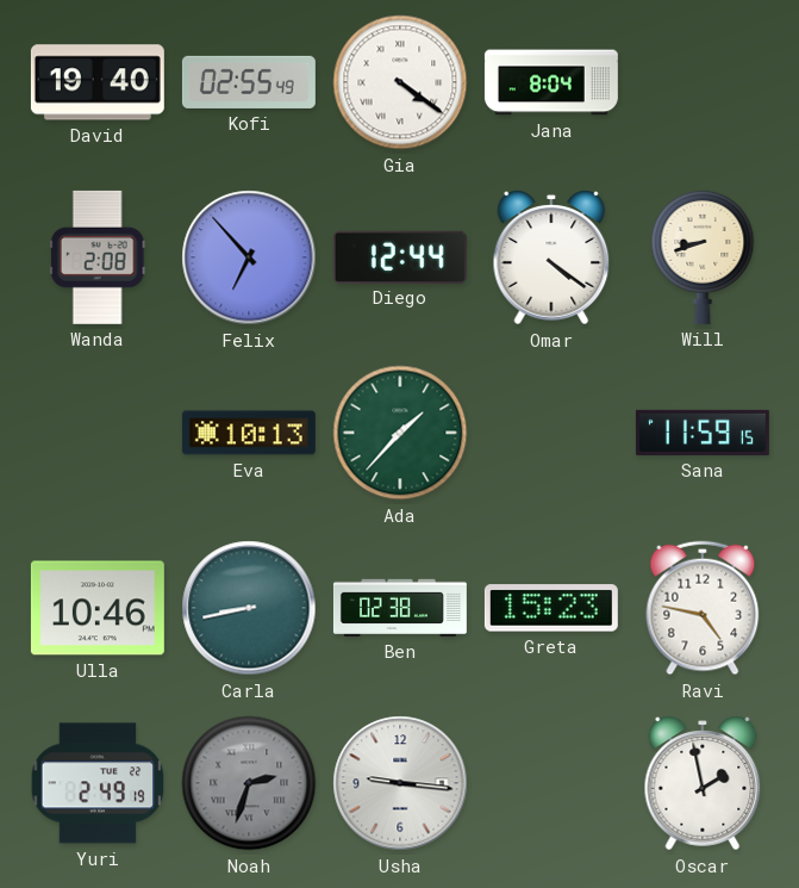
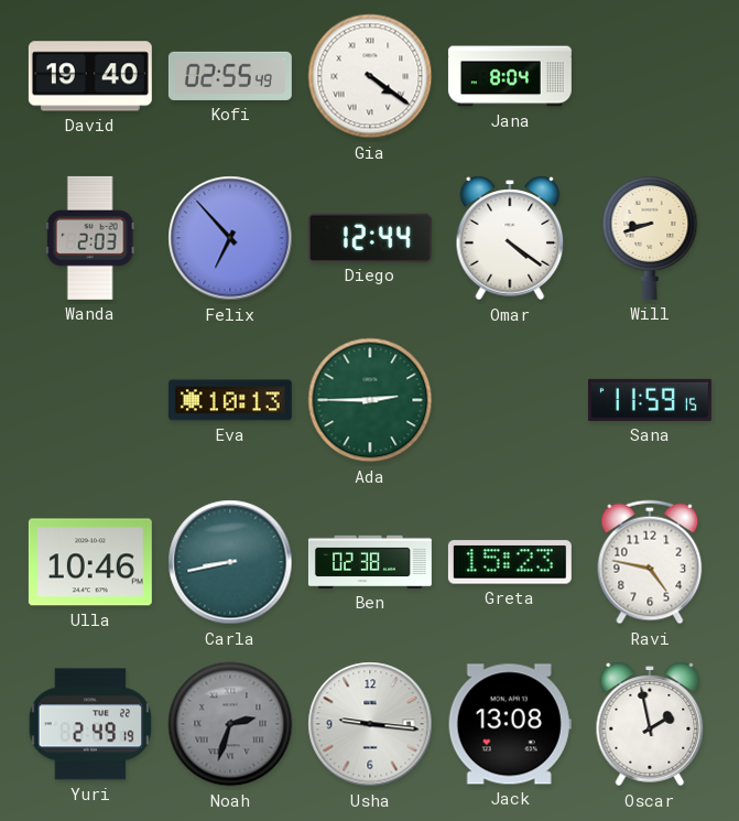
Wanda: 2:08 -> 2:03
Ada: 1:37 -> 2:45
Jack: none -> 13:08
